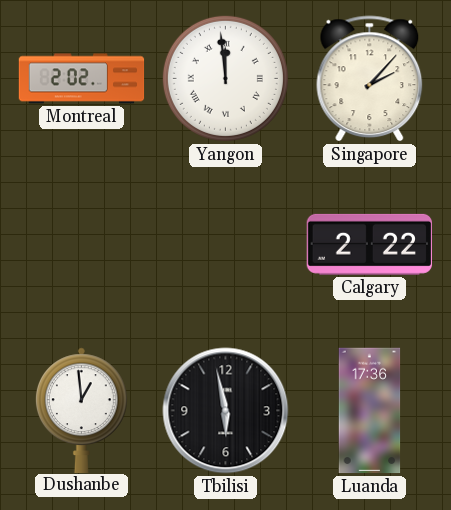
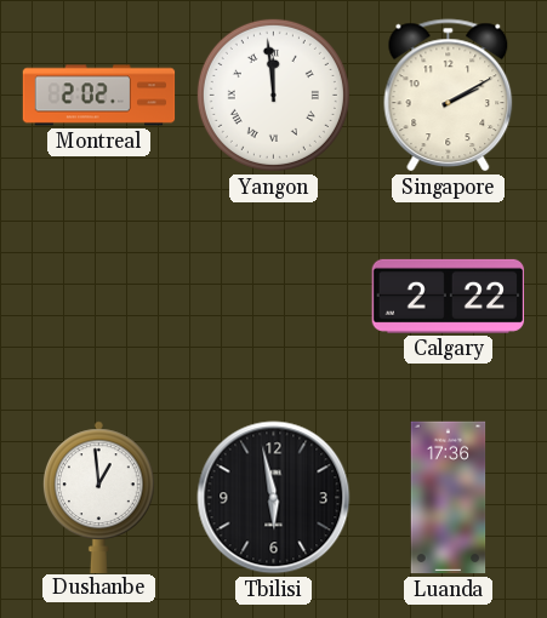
Singapore: 2:07 -> 2:10
